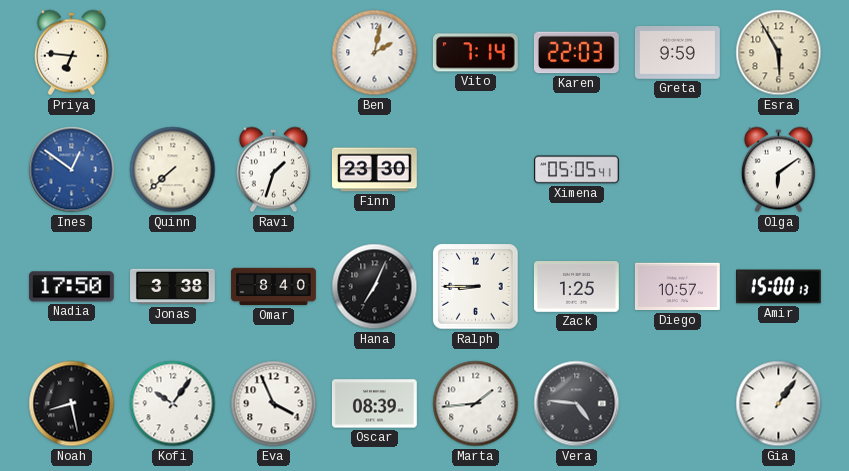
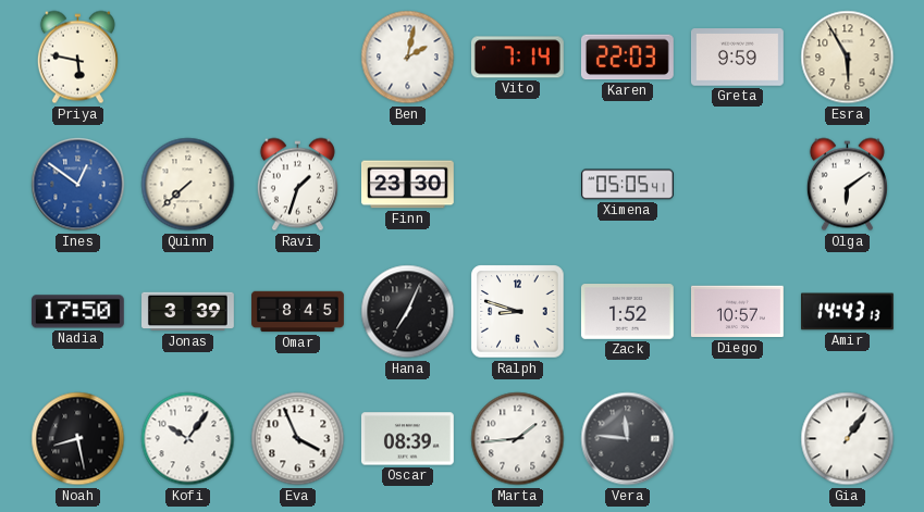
Priya: 6:46 -> 5:47
Jonas: 3:38 -> 3:39
Omar: 8:40 -> 8:45
Ralph: 8:45 -> 8:48
Zack: 1:25 -> 1:52
Amir: 15:00 -> 14:43
Vera: 4:46 -> 11:46
